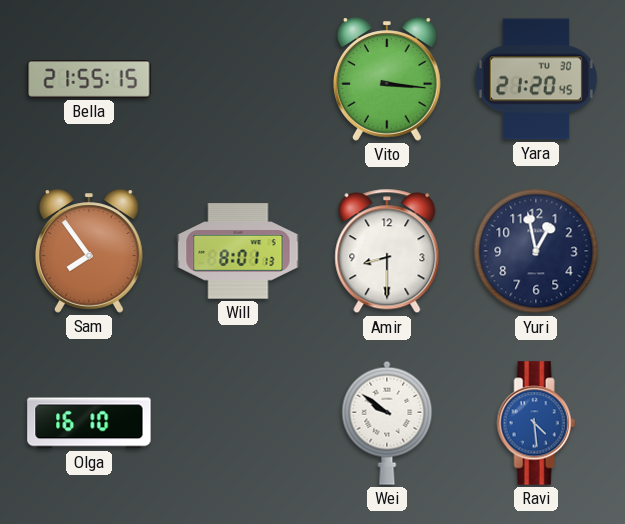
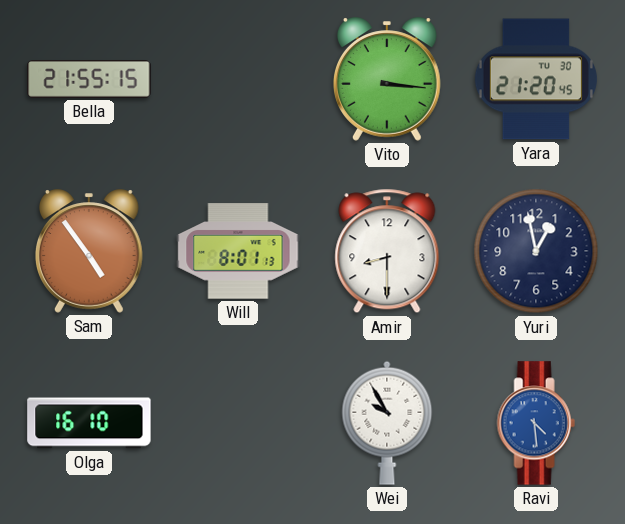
Sam: 7:54 -> 4:54
Wei: 9:51 -> 9:55
